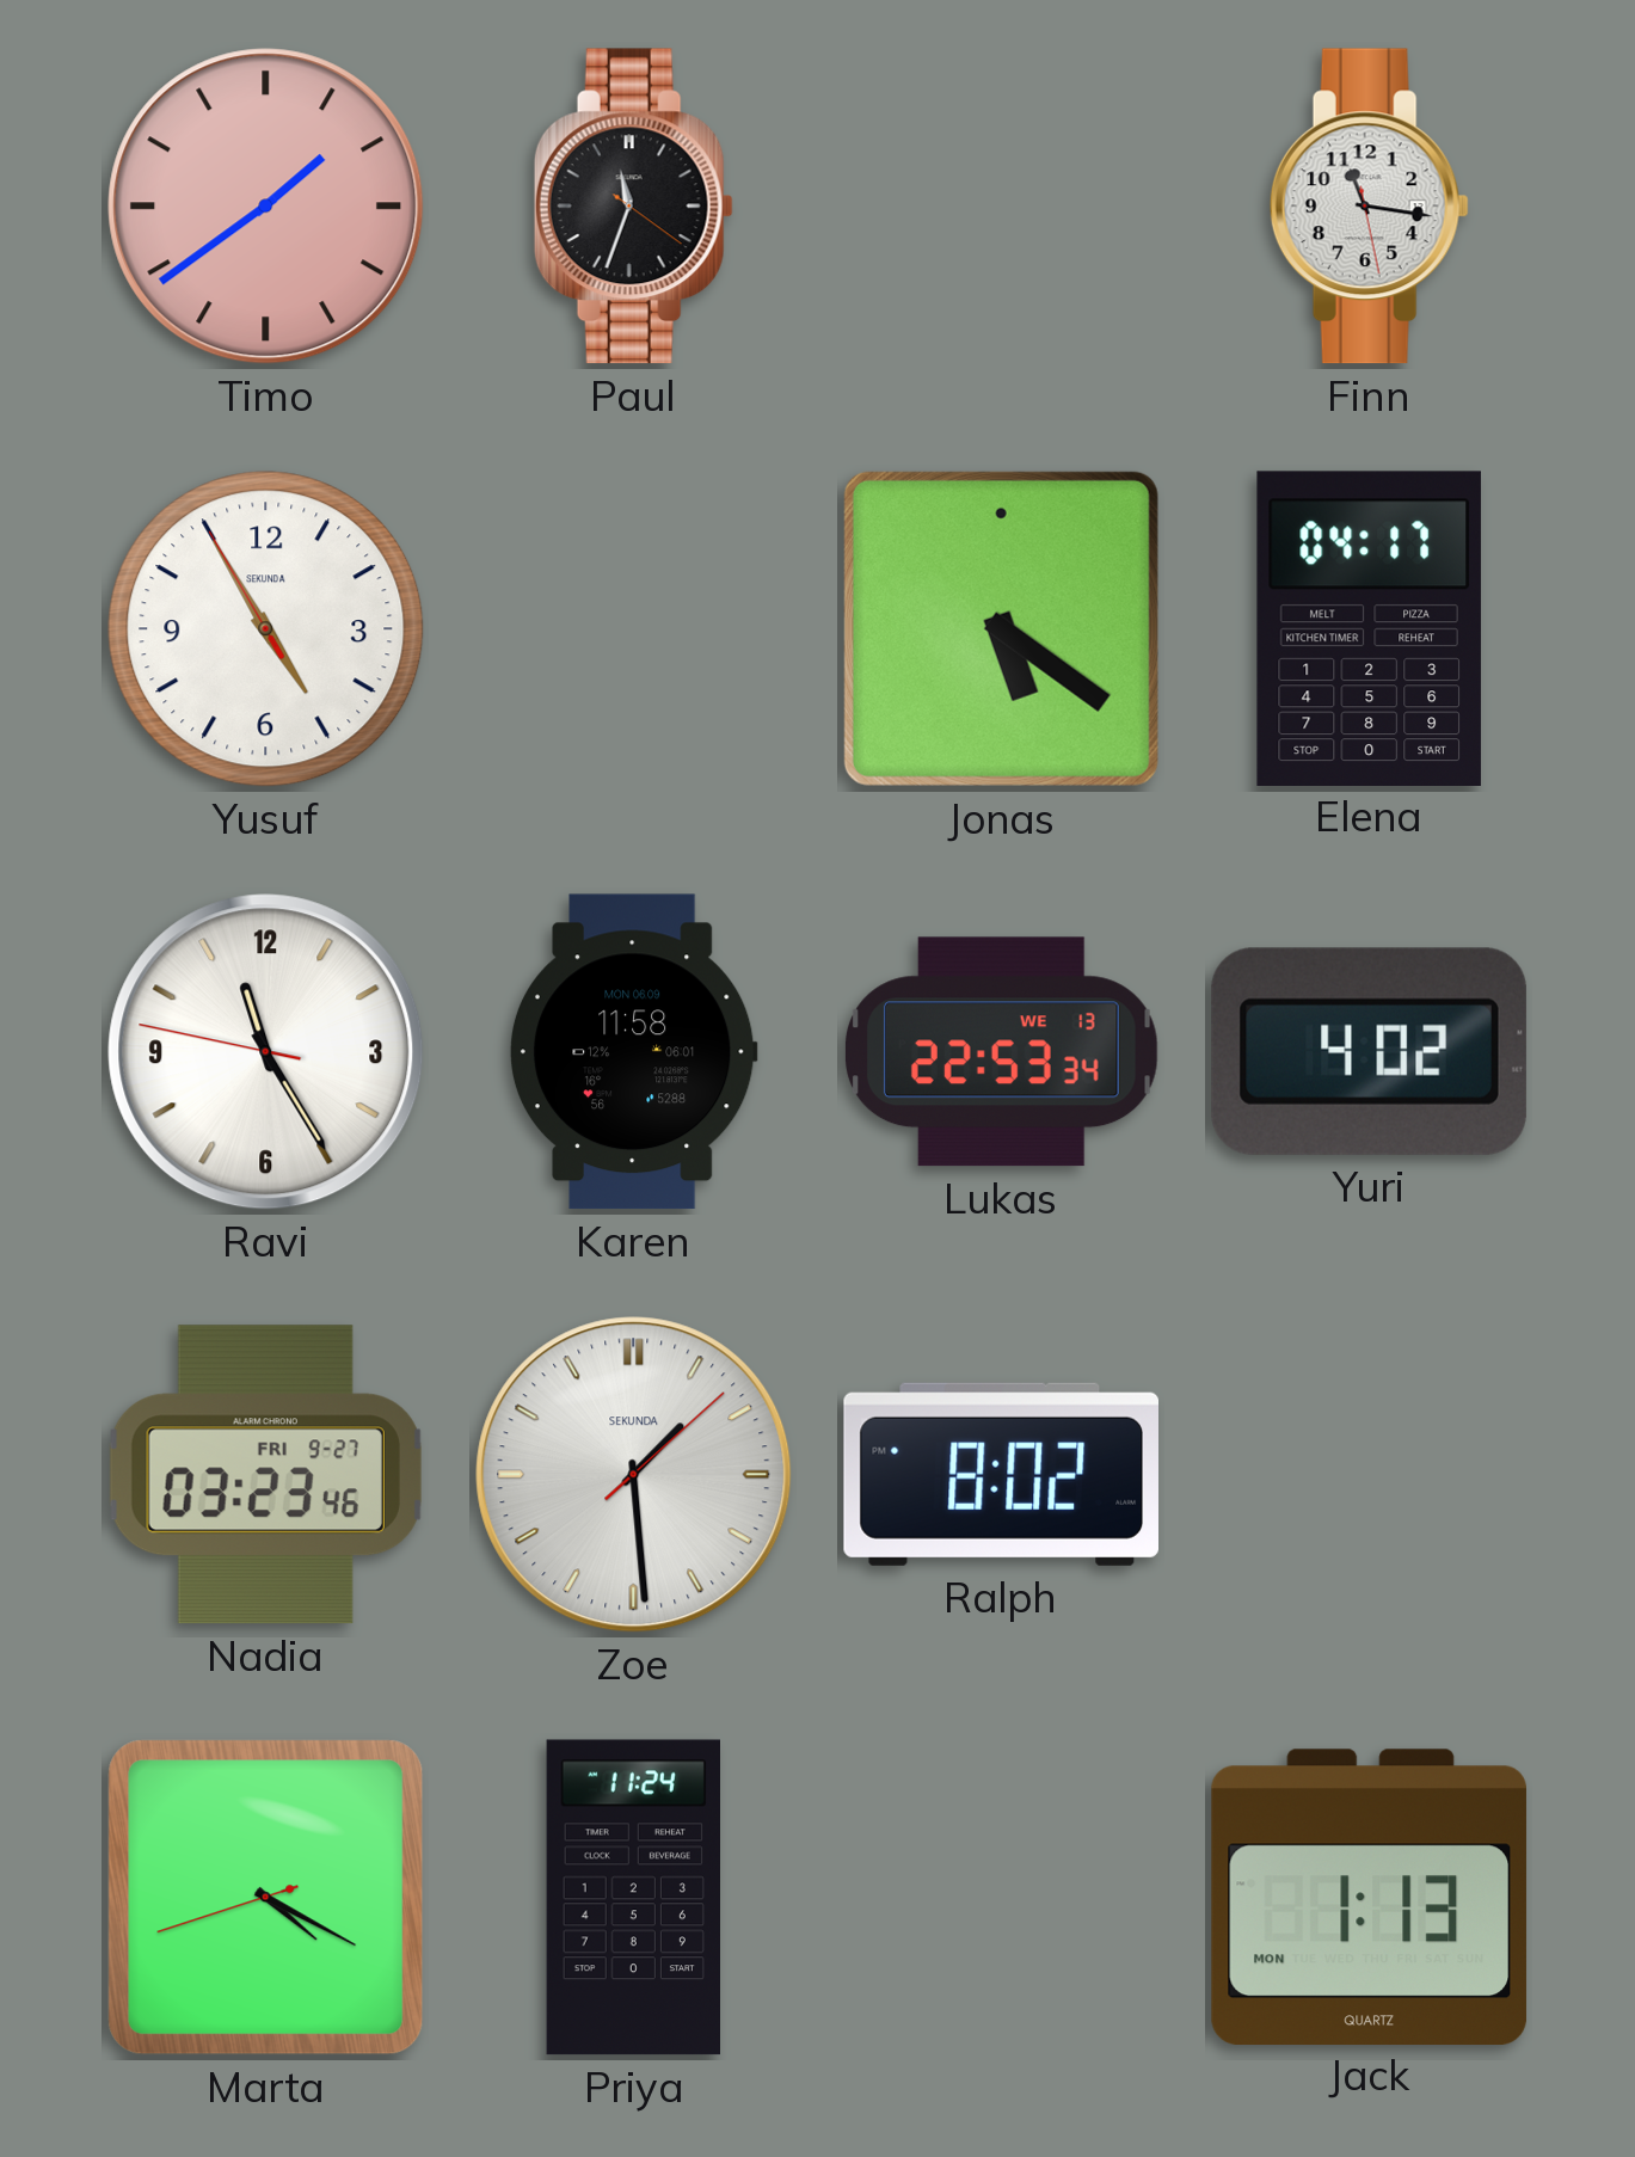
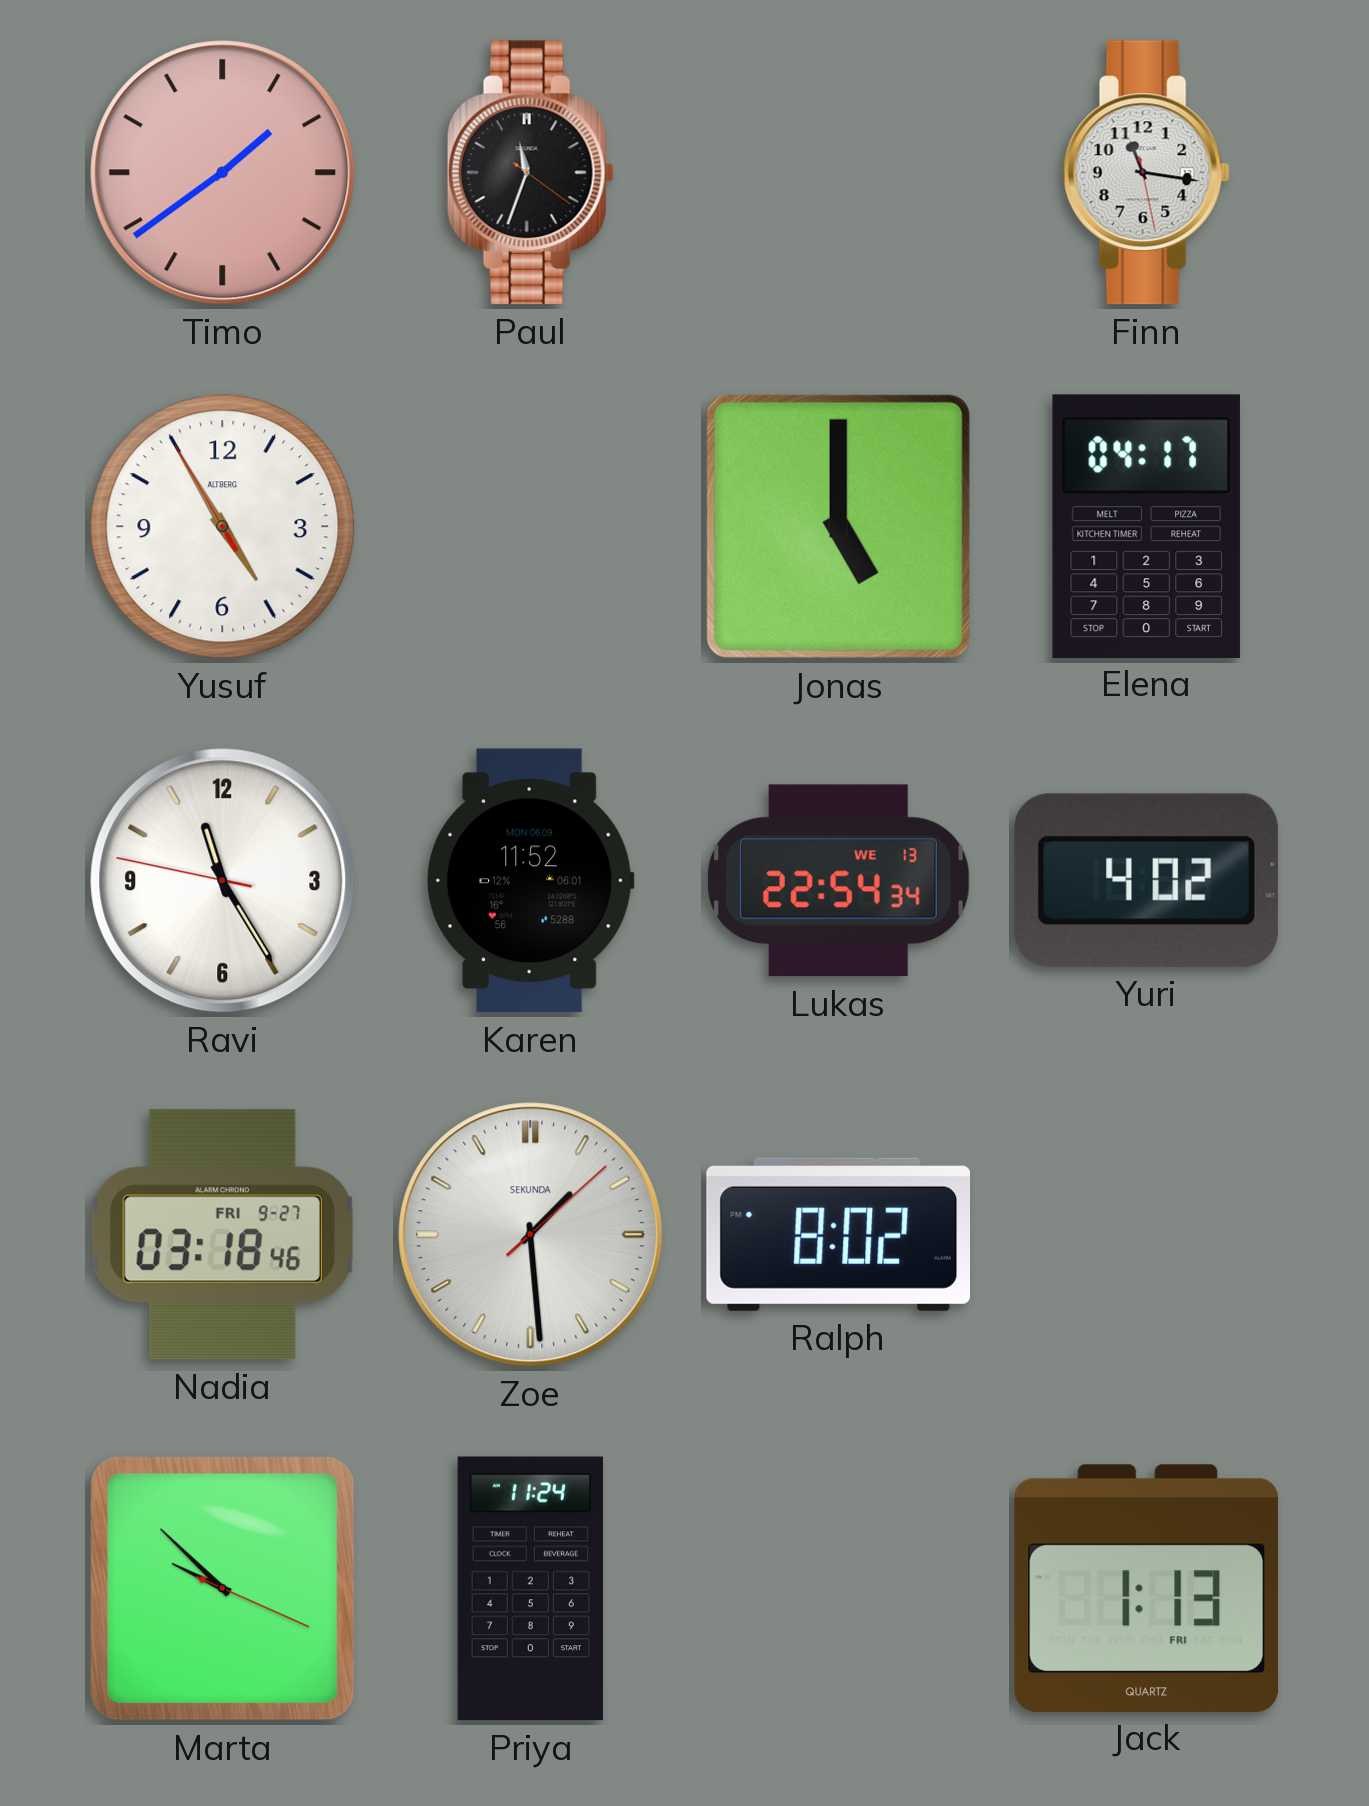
Yusuf brand: SEKUNDA -> ALTBERG
Jonas: 5:21 -> 5:00
Karen: 11:58 -> 11:52
Lukas: 22:53 -> 22:54
Nadia: 03:23 -> 03:18
Marta: 4:19 -> 9:52
Jack date: MON -> FRI
